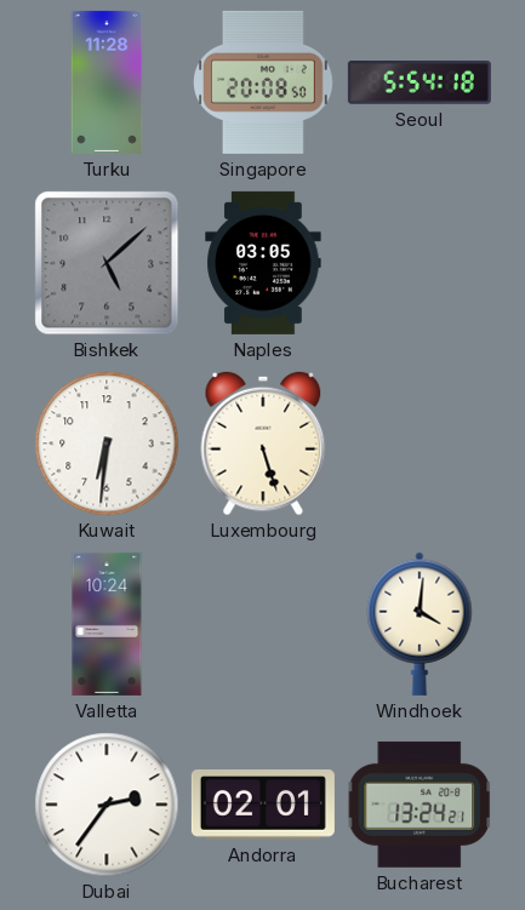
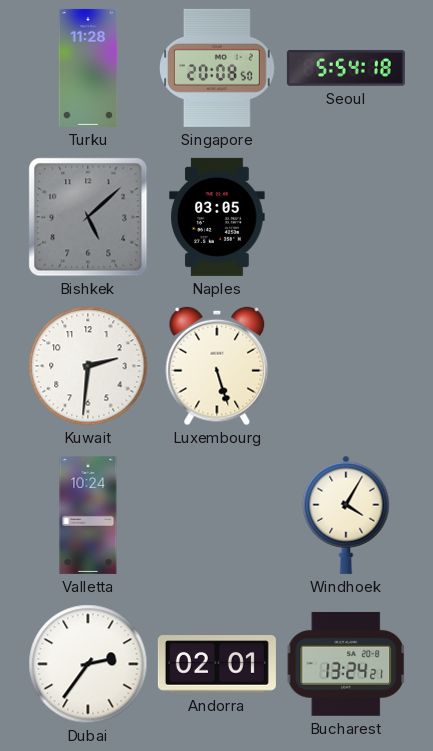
Kuwait: 6:31 -> 2:31
Windhoek: 4:01 -> 4:05
